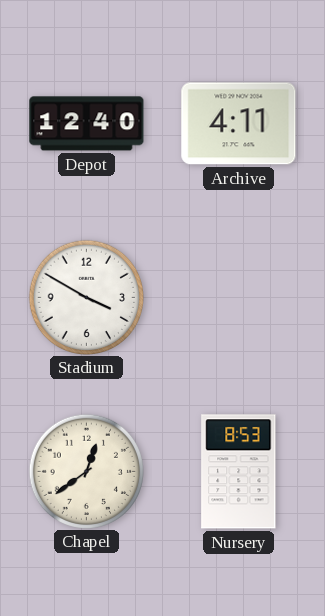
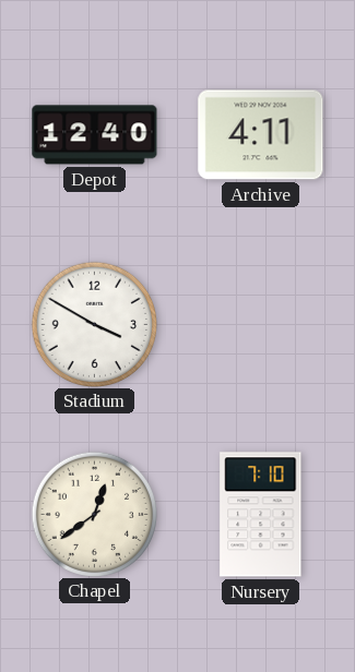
Nursery: 8:53 -> 7:10
